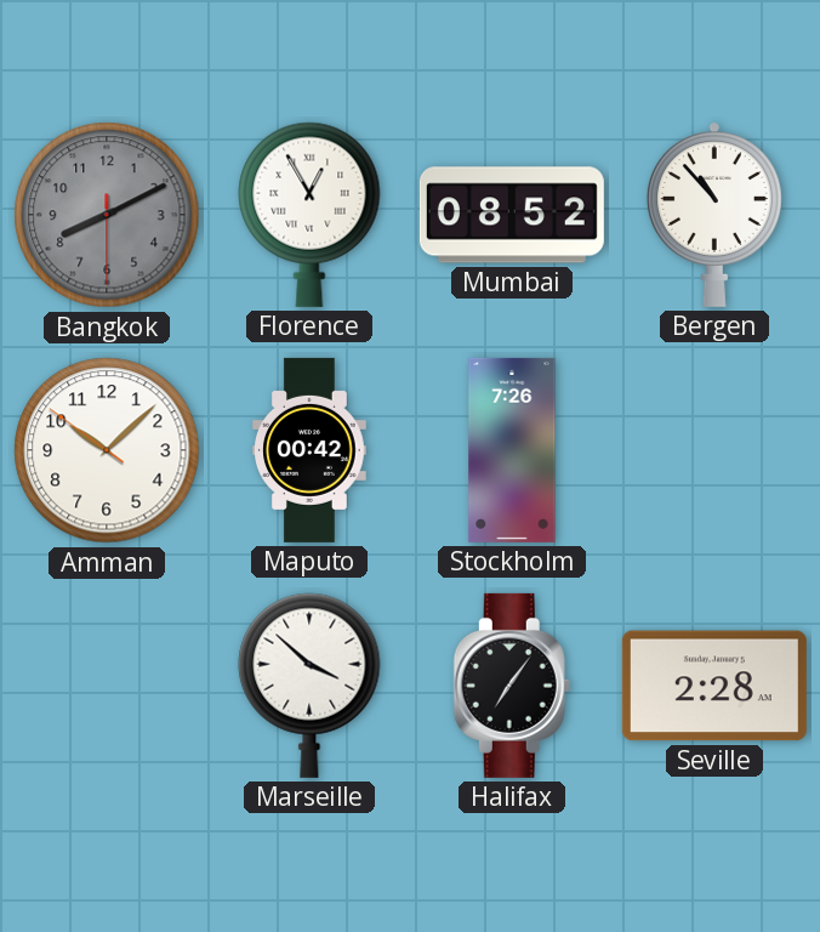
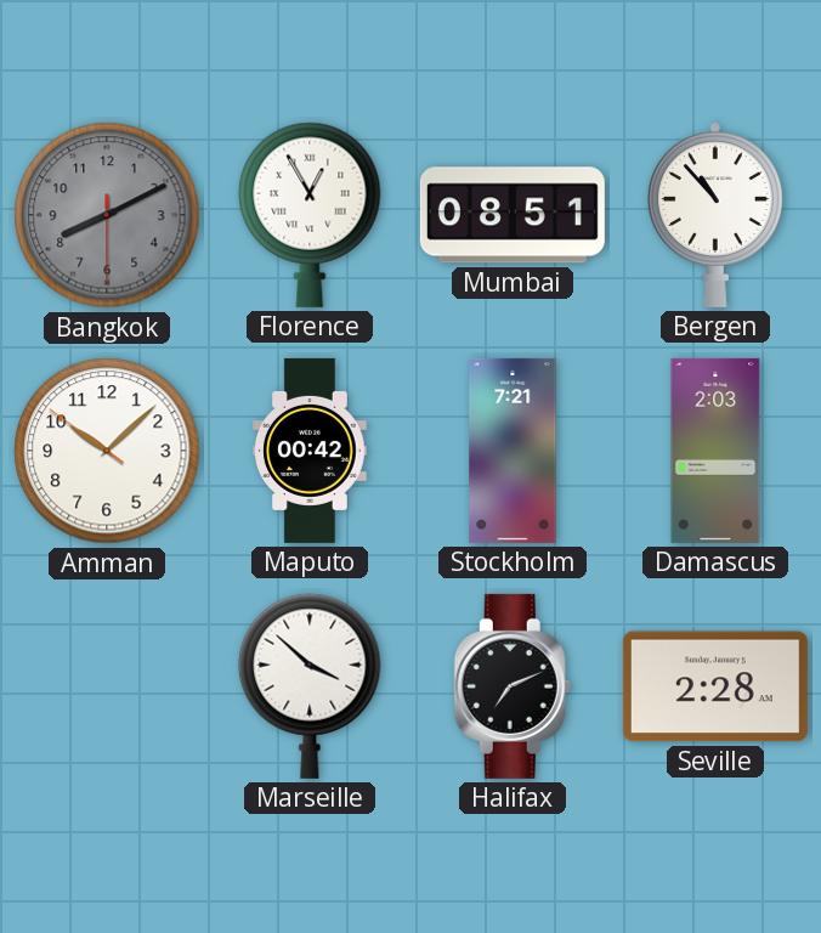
Mumbai: 08:52 -> 08:51
Stockholm: 7:26 -> 7:21
Damascus: none -> 2:03
Halifax: 7:06 -> 7:11
